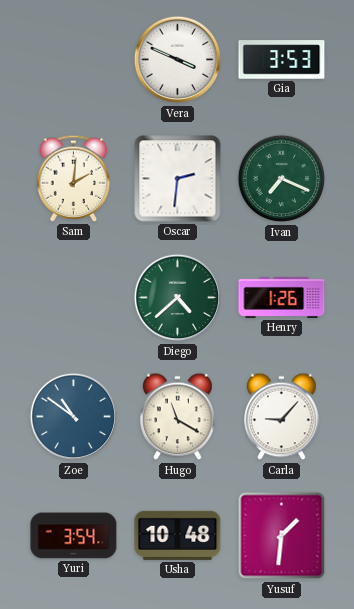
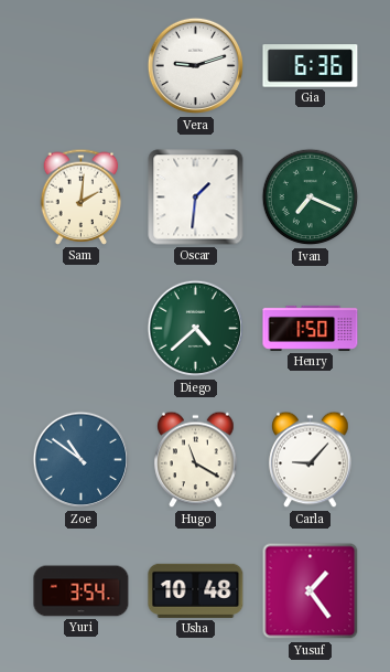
Vera: 3:49 -> 9:12
Gia: 3:53 -> 6:36
Oscar: 2:31 -> 1:31
Henry: 1:26 -> 1:50
Yusuf: 1:31 -> 1:24
